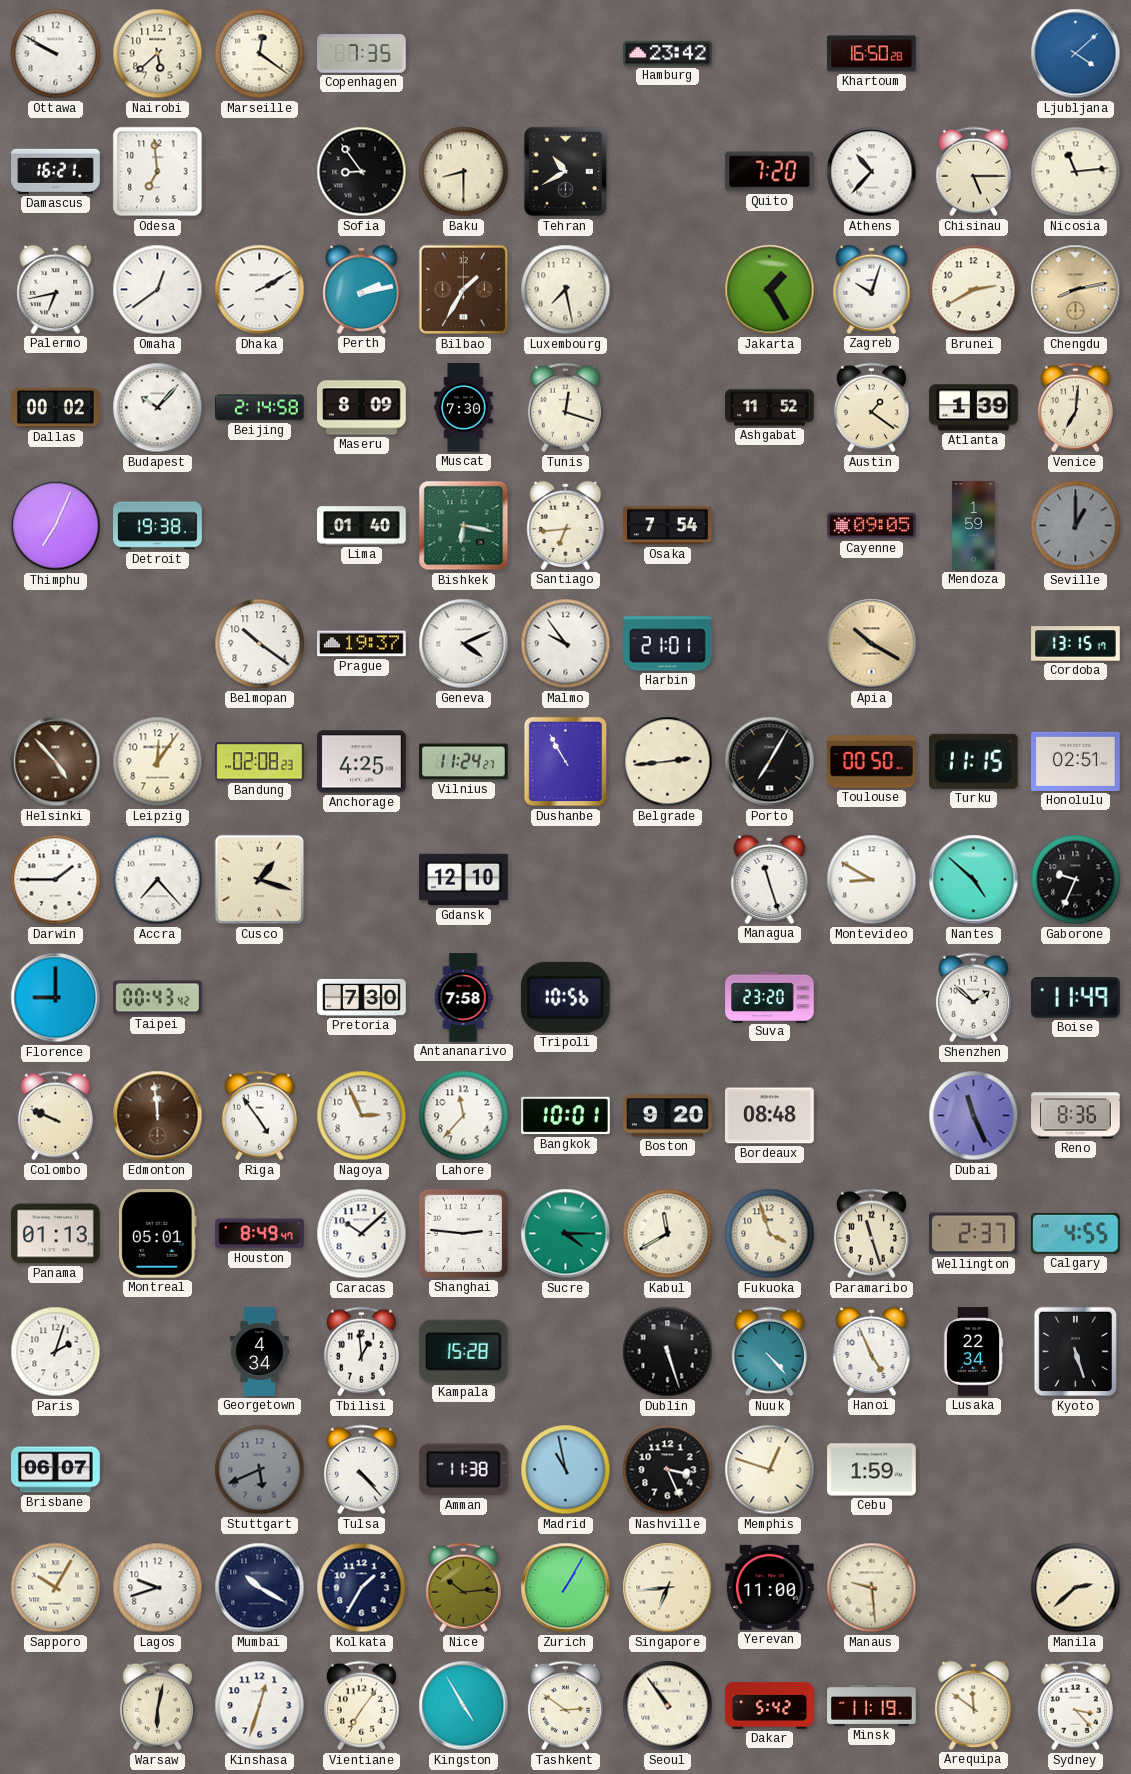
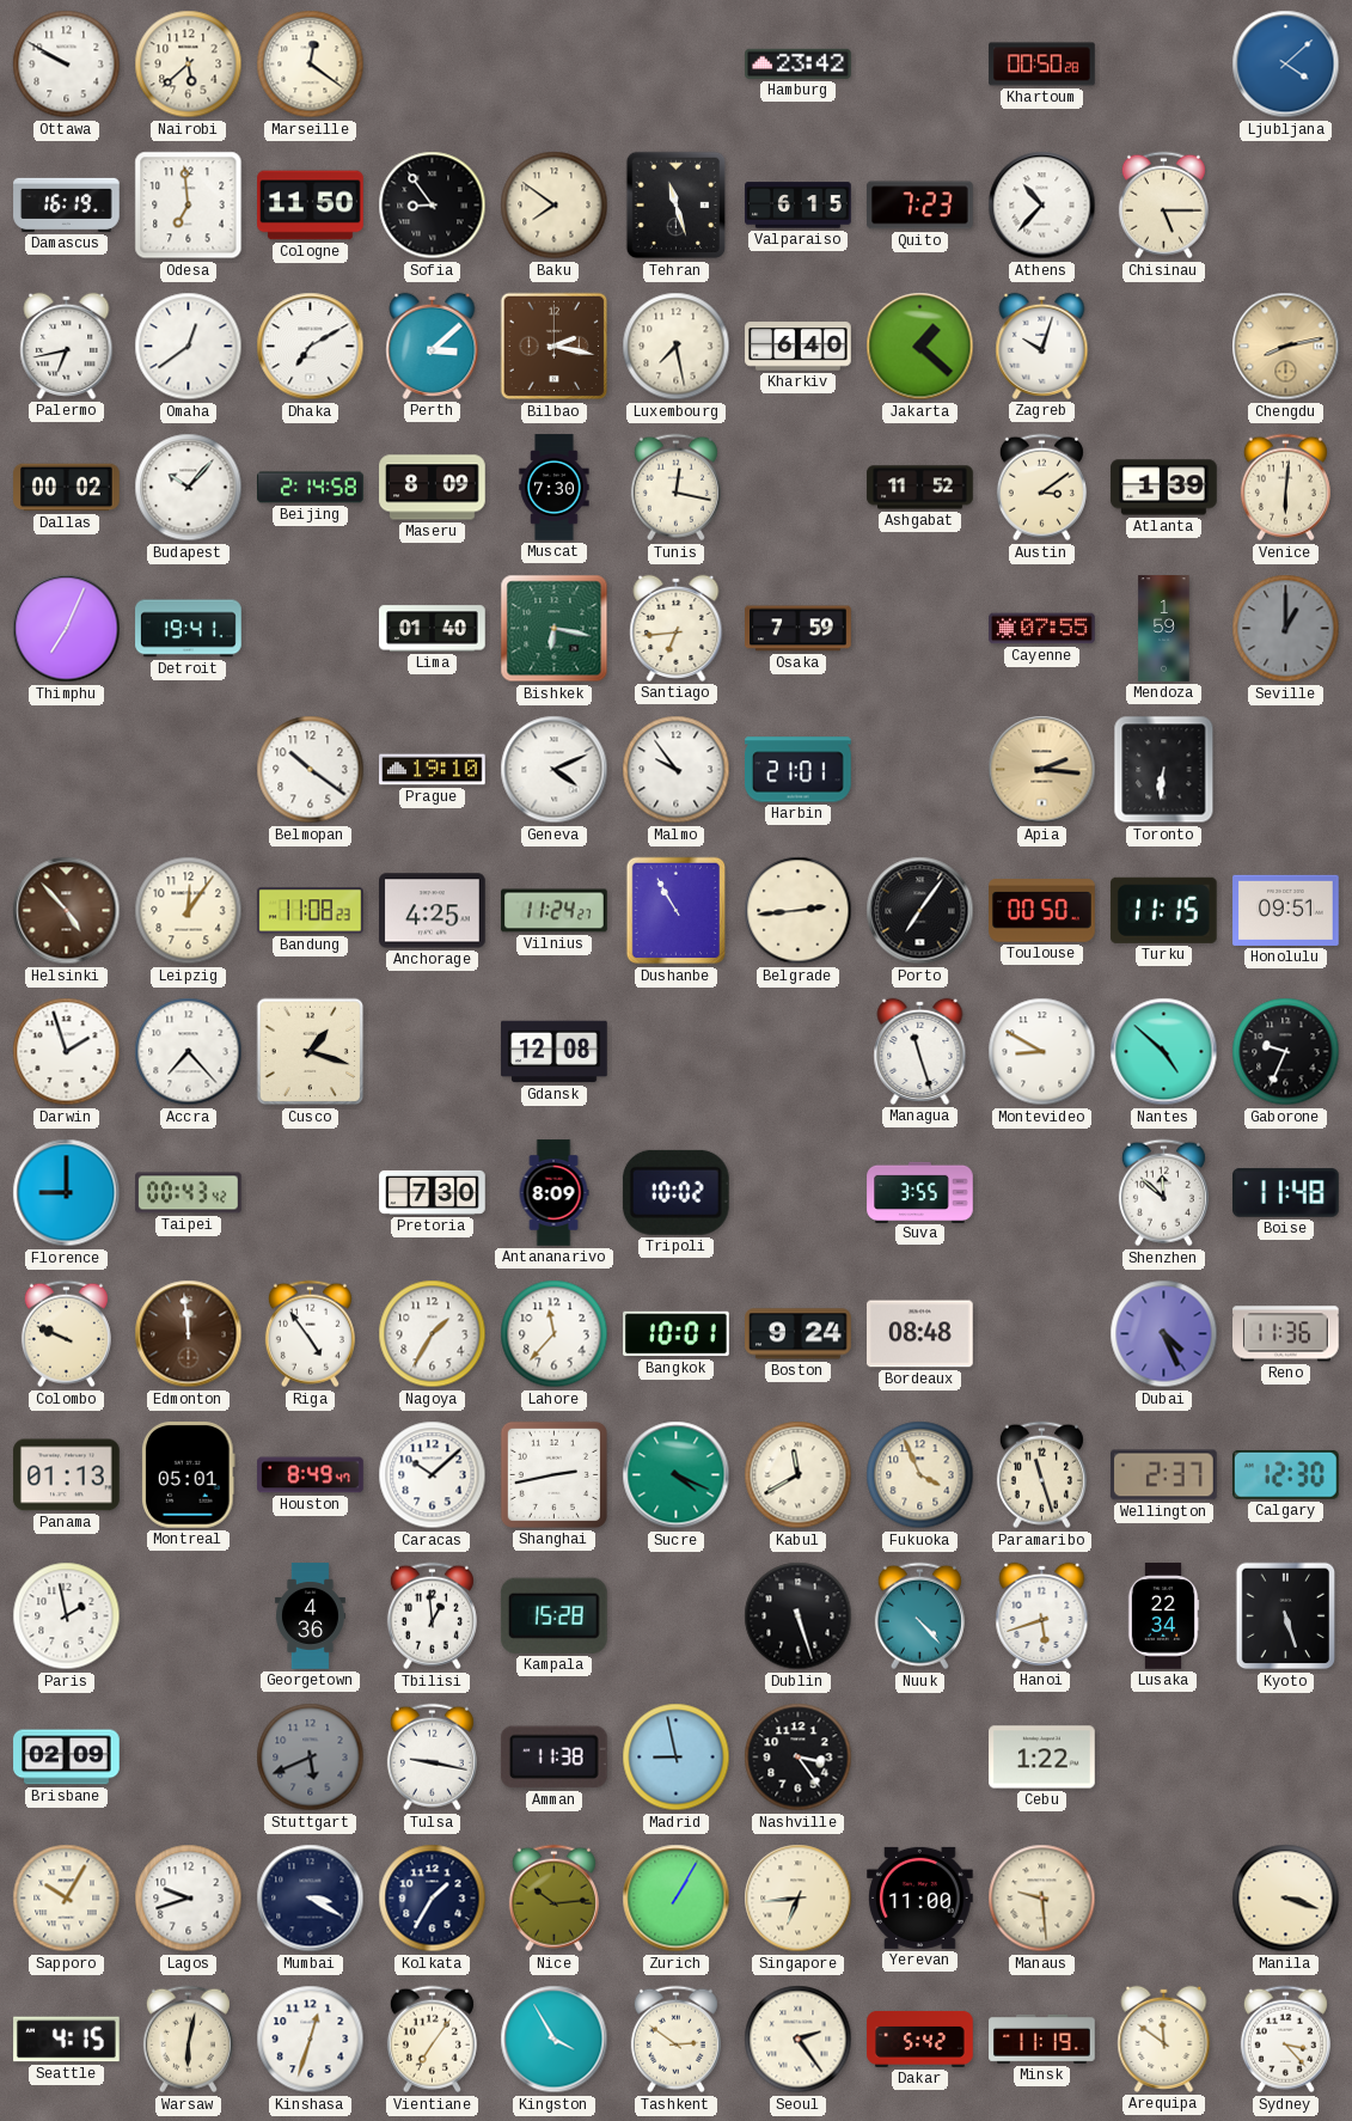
Copenhagen: 7:35 -> none
Khartoum: 16:50 -> 00:50
Damascus: 16:21 -> 16:19
Cologne: none -> 11:50
Baku: 8:30 -> 7:51
Tehran: 10:40 -> 11:27
Valparaiso: none -> 6:15
Quito: 7:20 -> 7:23
Nicosia: 11:14 -> none
Dhaka: 2:10 -> 7:10
Perth: 2:13 -> 3:08
Bilbao: 1:35 -> 2:17
Kharkiv: none -> 6:40
Jakarta: 1:25 -> 1:22
Brunei: 2:40 -> none
Tunis: 12:18 -> 12:17
Austin: 1:21 -> 3:09
Venice: 7:01 -> 6:01
Detroit: 19:38 -> 19:41
Osaka: 7:54 -> 7:59
Cayenne: 09:05 -> 07:55
Prague: 19:37 -> 19:10
Apia: 10:20 -> 2:16
Toronto: none -> 6:31
Cordoba: 13:15 -> none
Bandung: 02:08 -> 11:08
Porto: 7:05 -> 7:06
Honolulu: 02:51 -> 09:51
Darwin: 1:45 -> 1:57
Gdansk: 12:10 -> 12:08
Antananarivo: 7:58 -> 8:09
Tripoli: 10:56 -> 10:02
Suva: 23:20 -> 3:55
Shenzhen: 1:52 -> 11:52
Boise: 11:49 -> 11:48
Nagoya: 2:56 -> 1:35
Boston: 9:20 -> 9:24
Dubai: 11:26 -> 4:26
Reno: 8:36 -> 11:36
Shanghai: 2:46 -> 2:43
Sucre: 4:15 -> 4:19
Fukuoka: 3:57 -> 3:56
Calgary: 4:55 -> 12:30
Paris: 2:03 -> 1:58
Georgetown: 4:34 -> 4:36
Hanoi: 4:56 -> 5:42
Brisbane: 06:07 -> 02:09
Tulsa: 4:23 -> 9:17
Madrid: 10:58 -> 8:58
Nashville: 3:26 -> 3:24
Memphis: 12:48 -> none
Cebu: 1:59 -> 1:22
Mumbai: 10:20 -> 3:20
Manila: 2:38 -> 3:18
Seattle: none -> 4:15
Kingston: 4:55 -> 3:55
Seoul: 10:54 -> 2:24
